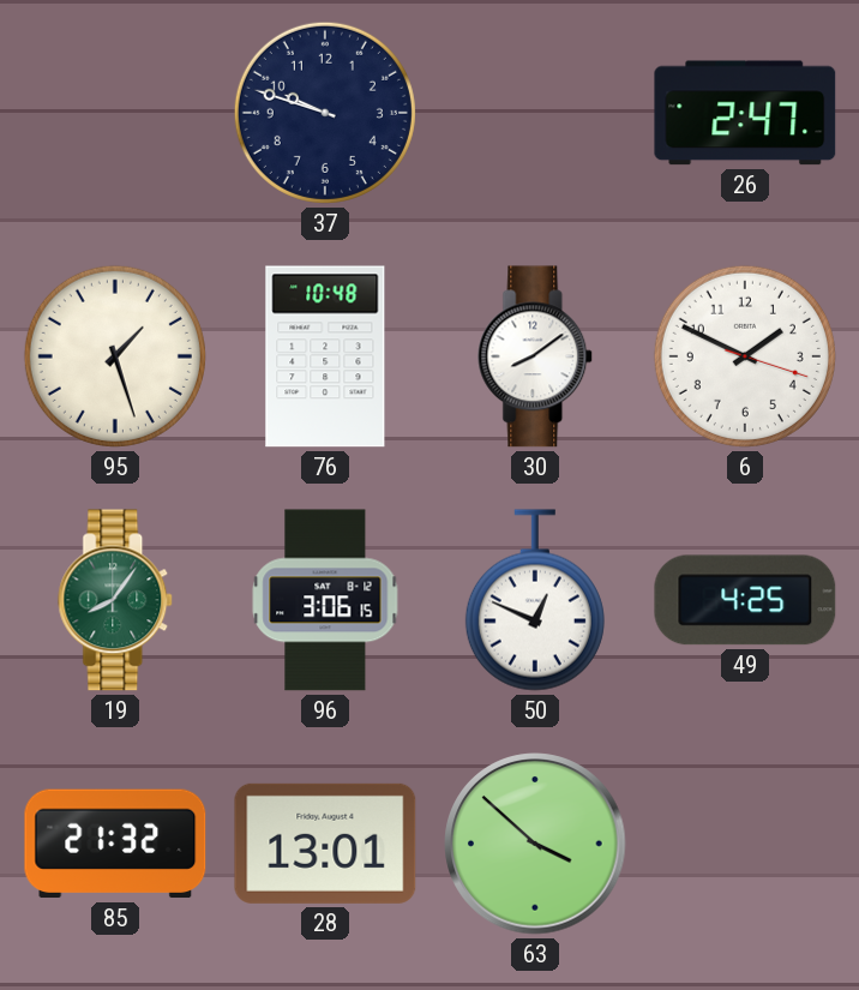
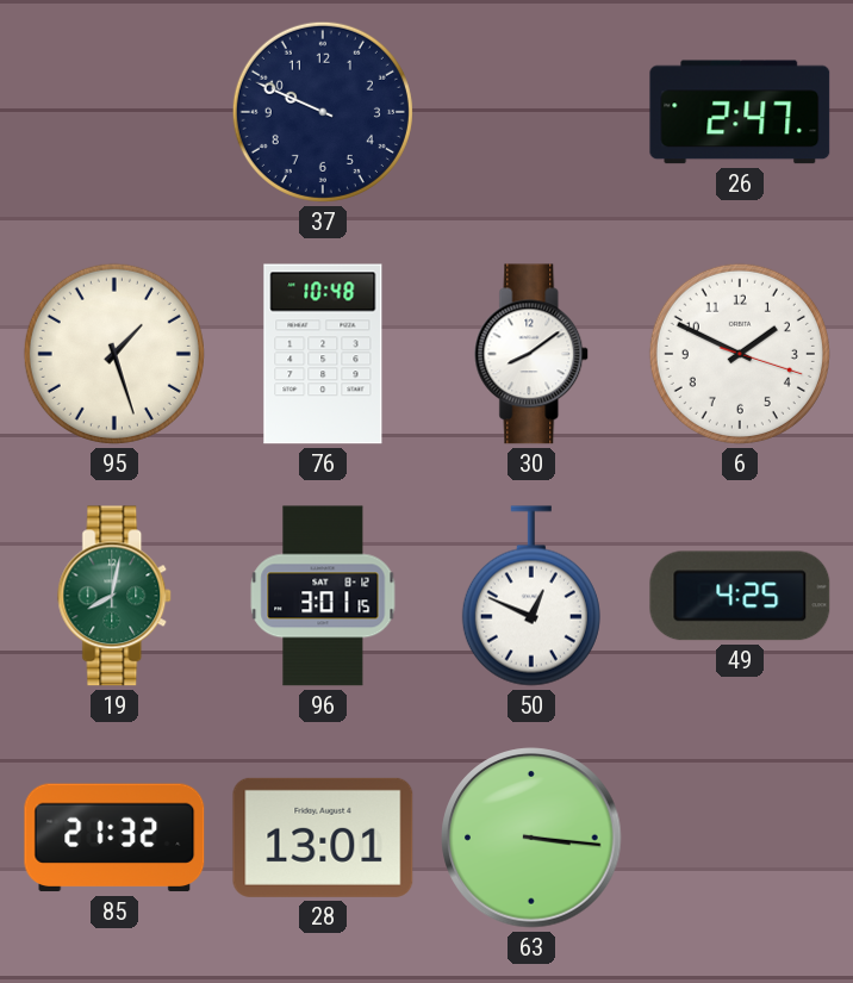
37: 9:48 -> 9:49
19: 8:06 -> 8:02
96: 3:06 -> 3:01
63: 3:52 -> 3:16
